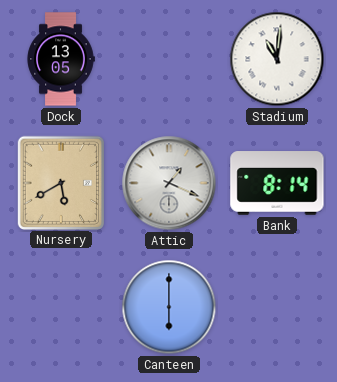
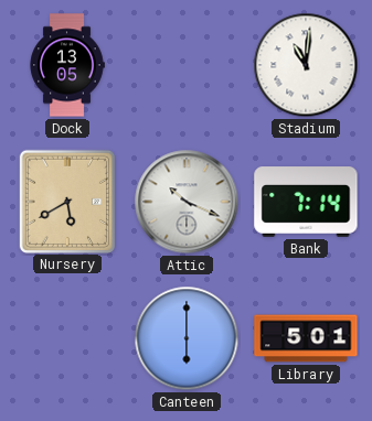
Attic: 1:19 -> 10:19
Bank: 8:14 -> 7:14
Library: none -> 5:01
